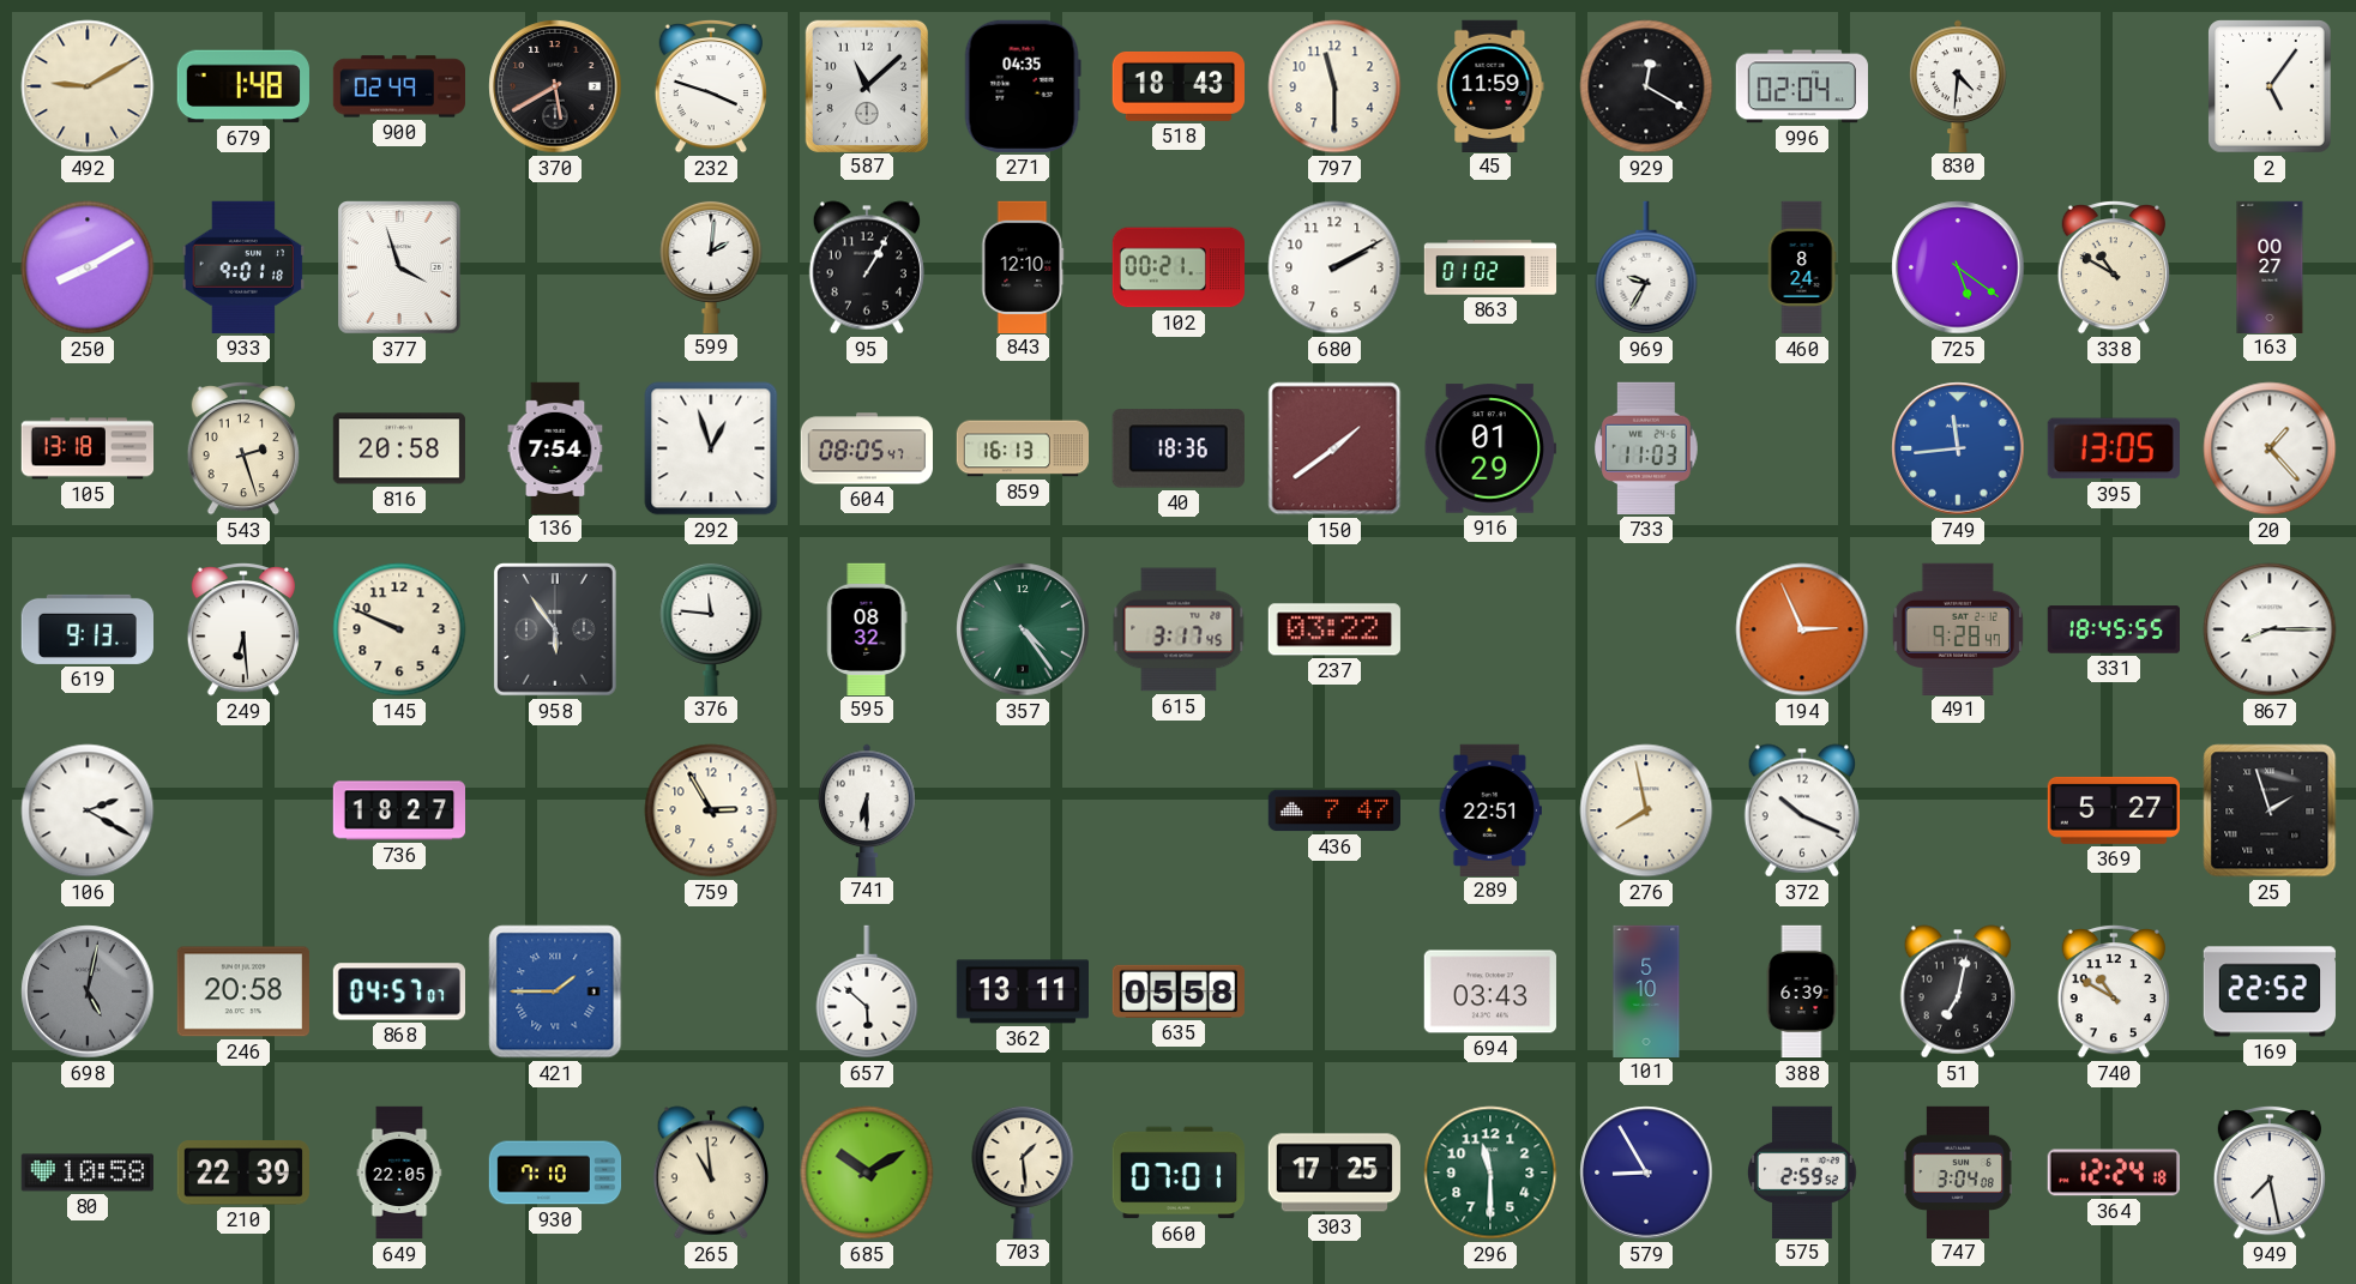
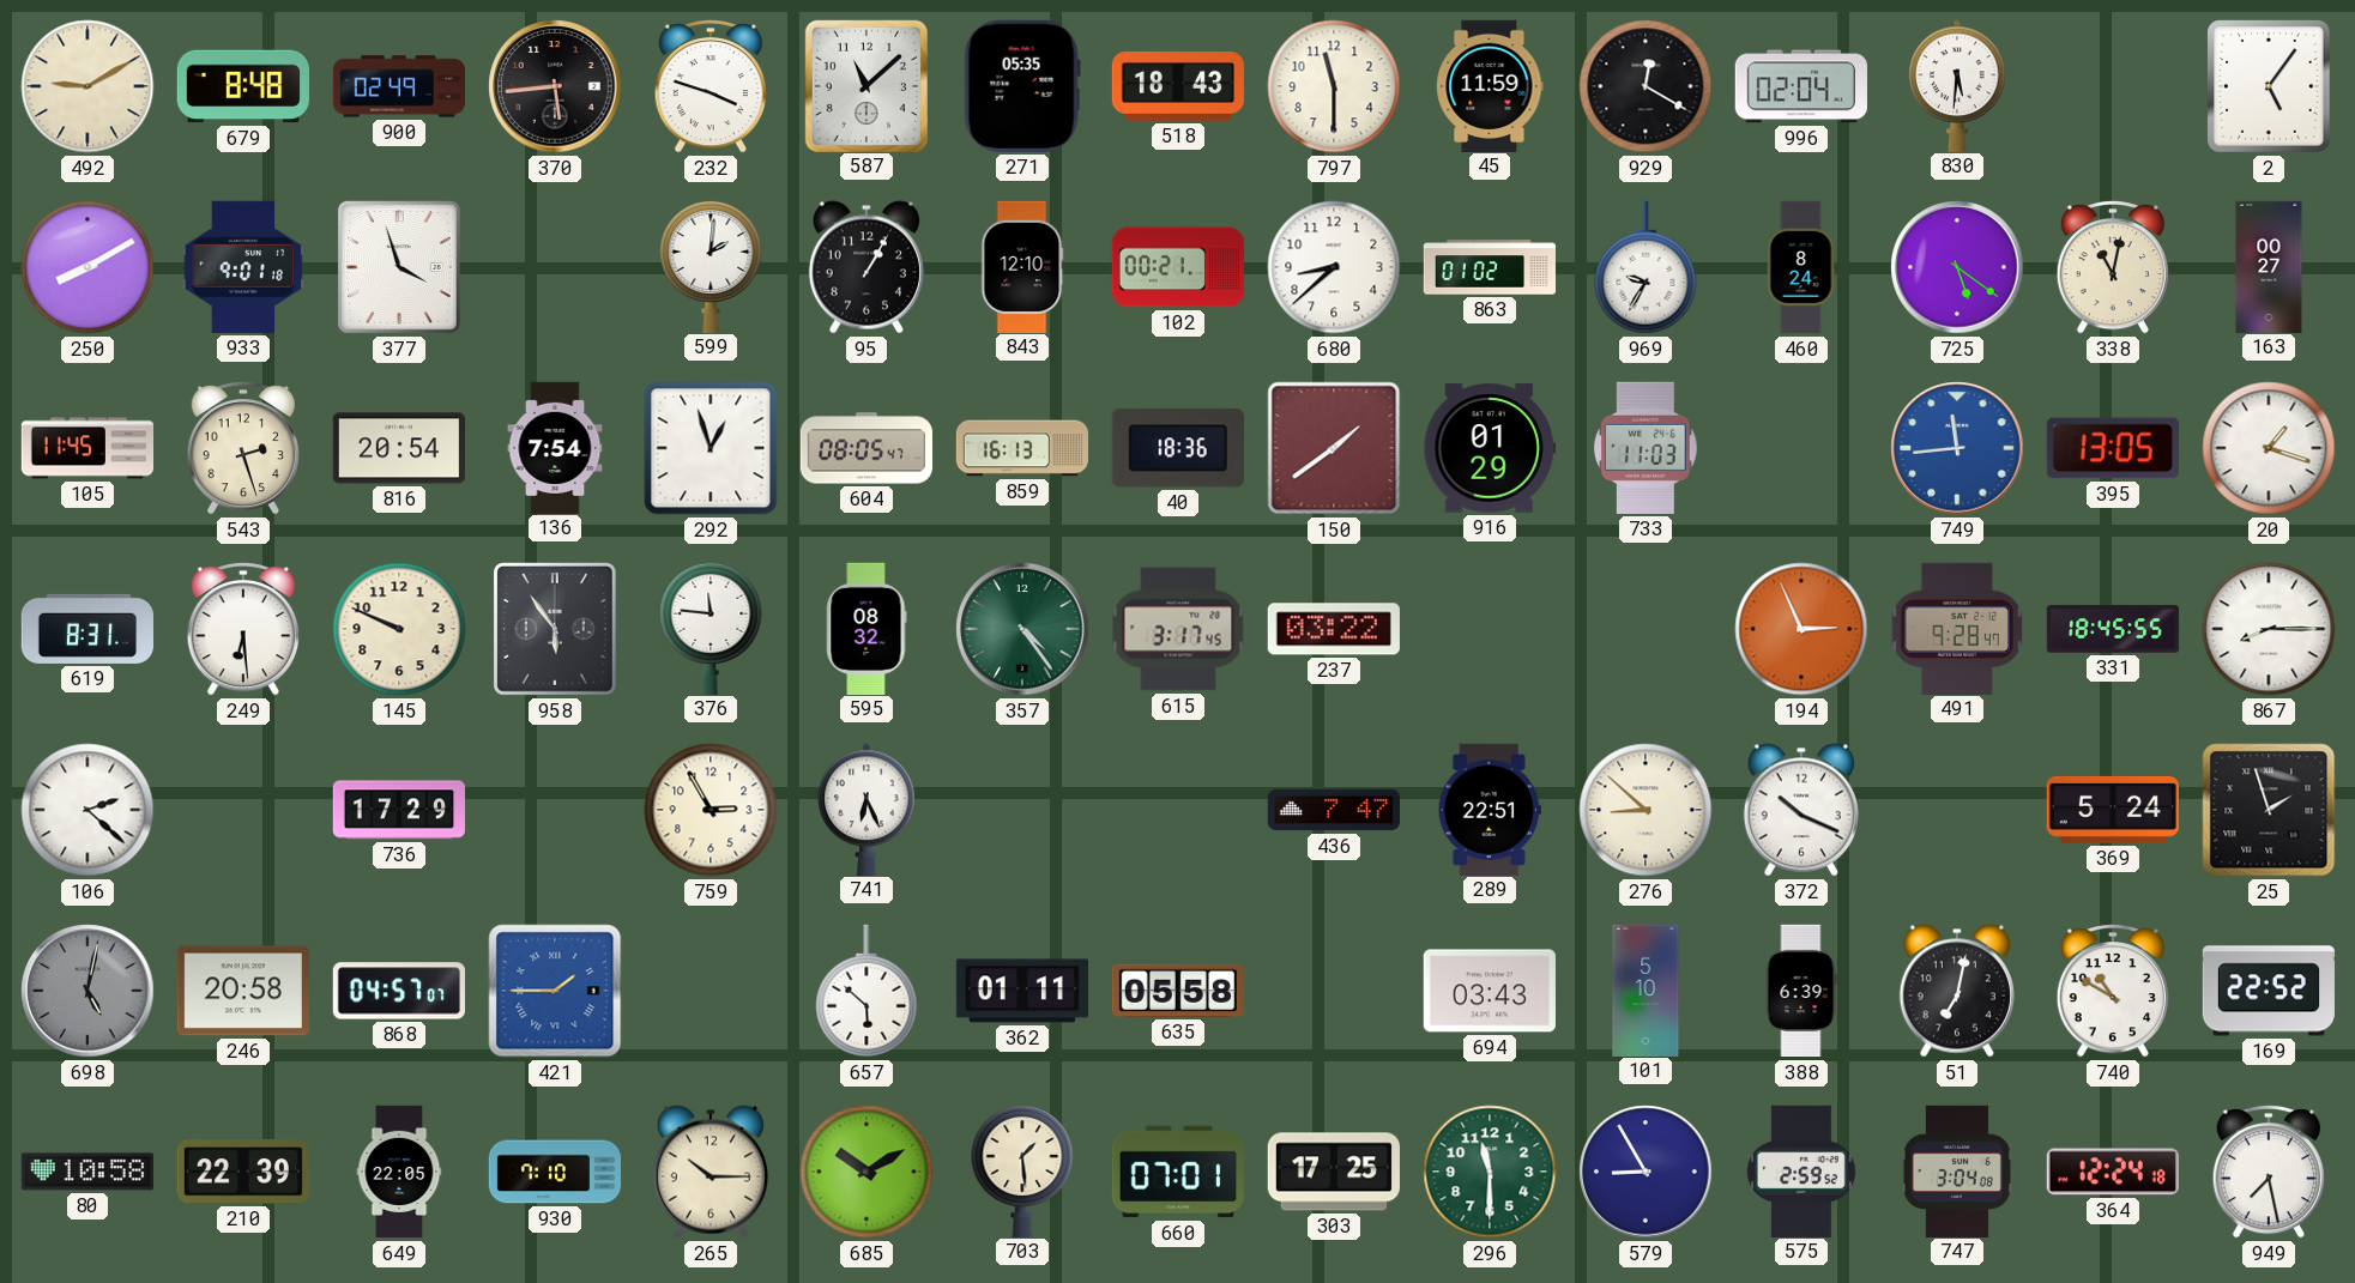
679: 1:48 -> 8:48
370: 5:40 -> 5:44
271: 04:35 -> 05:35
830: 4:31 -> 5:31
680: 2:10 -> 8:38
338: 10:50 -> 11:02
105: 13:18 -> 11:45
816: 20:58 -> 20:54
20: 1:23 -> 1:18
619: 9:13 -> 8:31
106: 2:20 -> 2:22
736: 18:27 -> 17:29
741: 6:30 -> 6:26
276: 7:58 -> 8:52
369: 5:27 -> 5:24
362: 13:11 -> 01:11
265: 10:59 -> 10:15
